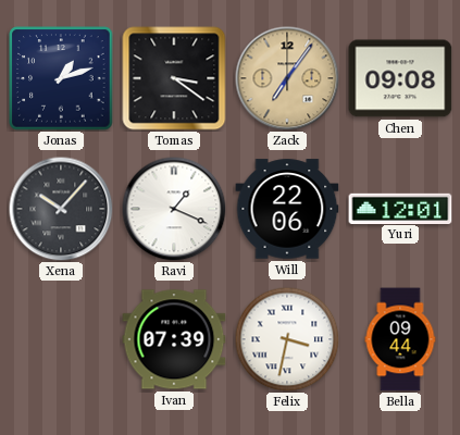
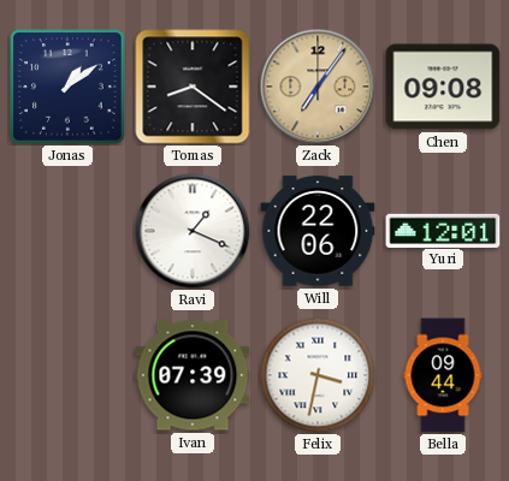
Jonas: 1:12 -> 1:09
Tomas: 3:21 -> 8:21
Xena: 10:07 -> none
